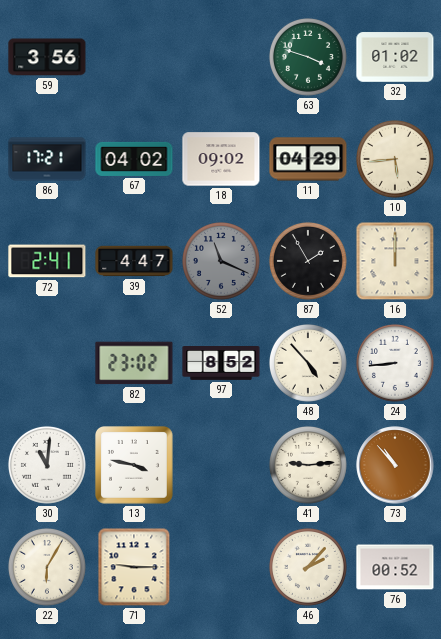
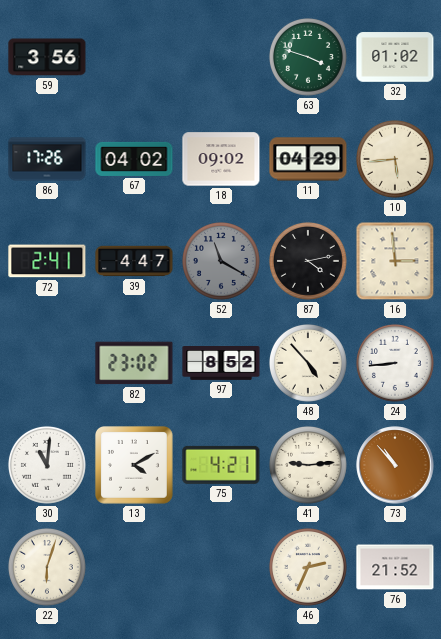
86: 17:21 -> 17:26
52: 11:19 -> 11:20
87: 1:55 -> 4:13
16: 12:00 -> 2:59
13: 3:47 -> 4:10
75: none -> 4:21
22: 6:05 -> 6:03
71: 9:15 -> none
46: 2:07 -> 2:34
76: 00:52 -> 21:52
